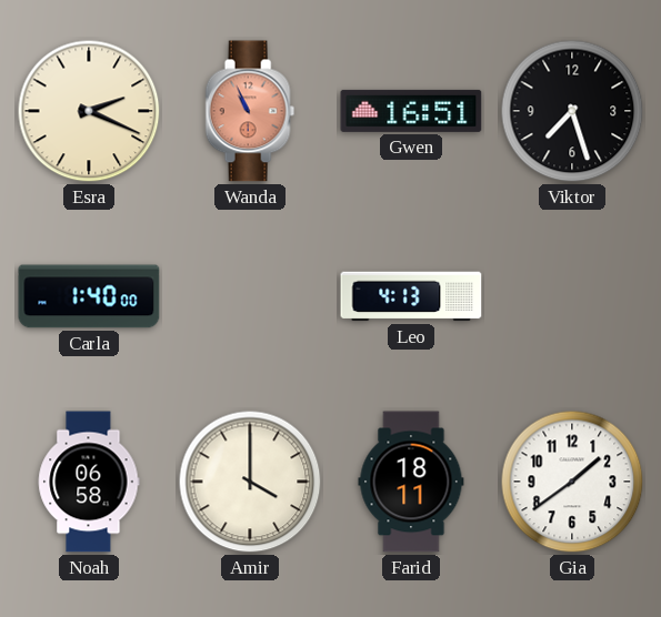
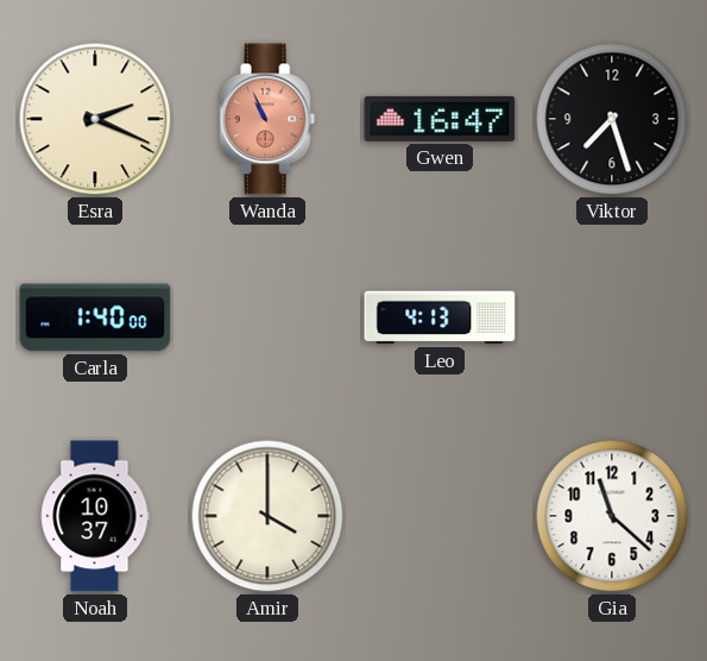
Gwen: 16:51 -> 16:47
Noah: 06:58 -> 10:37
Farid: 18:11 -> none
Gia: 1:39 -> 11:22
